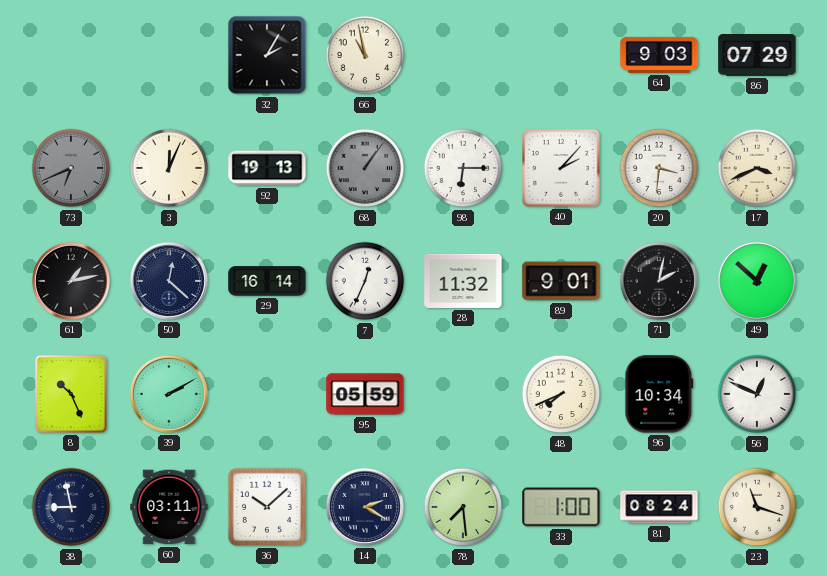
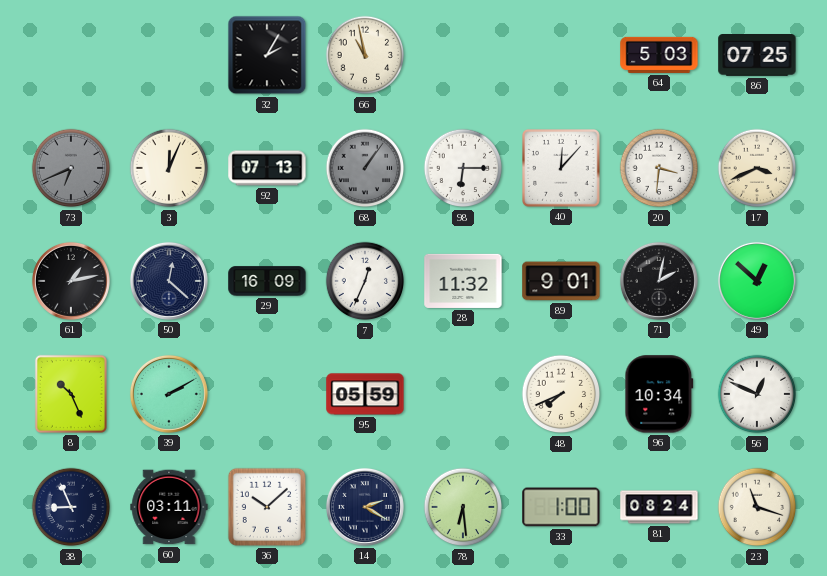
64: 9:03 -> 5:03
86: 07:29 -> 07:25
92: 19:13 -> 07:13
40: 2:07 -> 12:07
29: 16:14 -> 16:09
38: 8:58 -> 8:56
78: 7:29 -> 6:29
